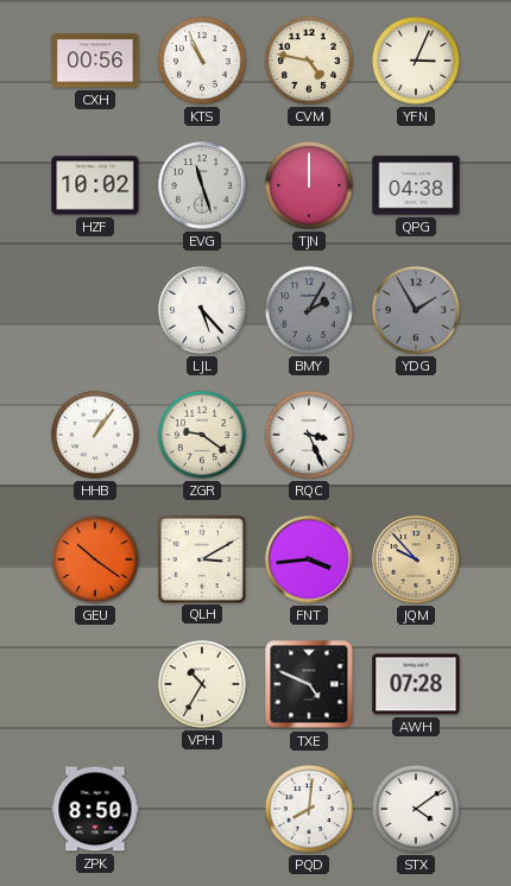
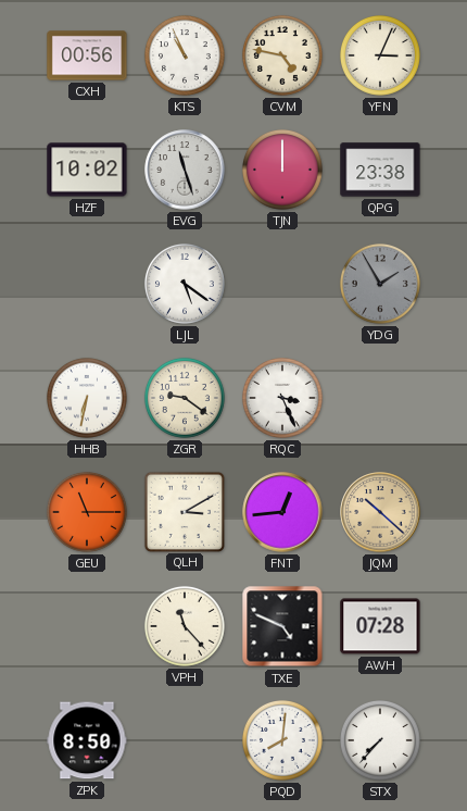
QPG: 04:38 -> 23:38
LJL: 5:23 -> 5:21
BMY: 2:05 -> none
HHB: 1:06 -> 6:32
GEU: 10:21 -> 11:15
FNT: 3:44 -> 12:44
JQM: 9:53 -> 10:22
VPH: 10:35 -> 11:23
STX: 4:09 -> 7:37
